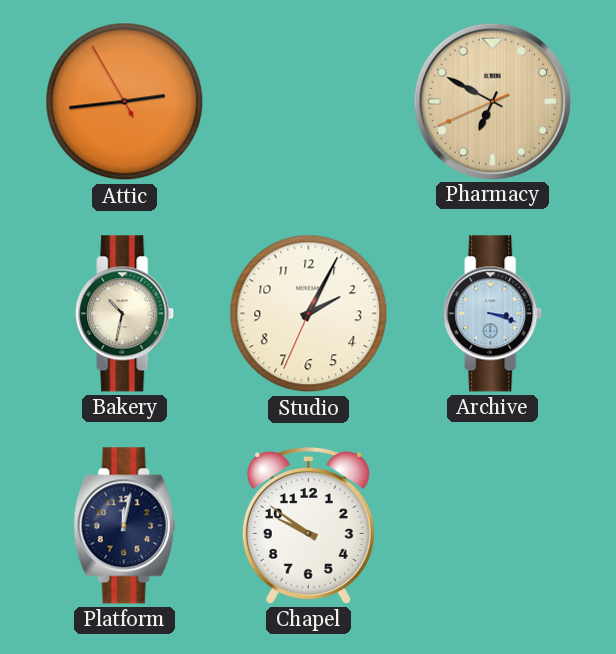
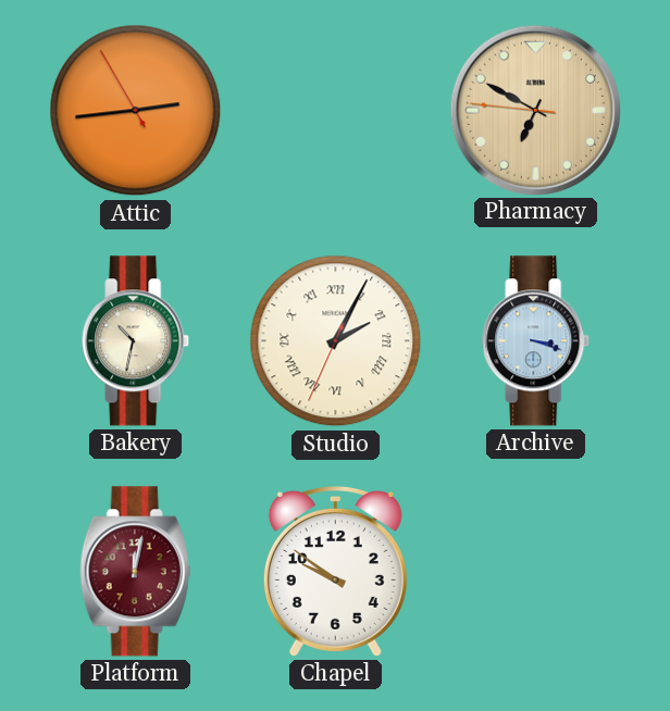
Pharmacy: 6:49:41 -> 6:49:46
Studio numerals: Arabic -> Roman
Platform dial: navy -> burgundy
